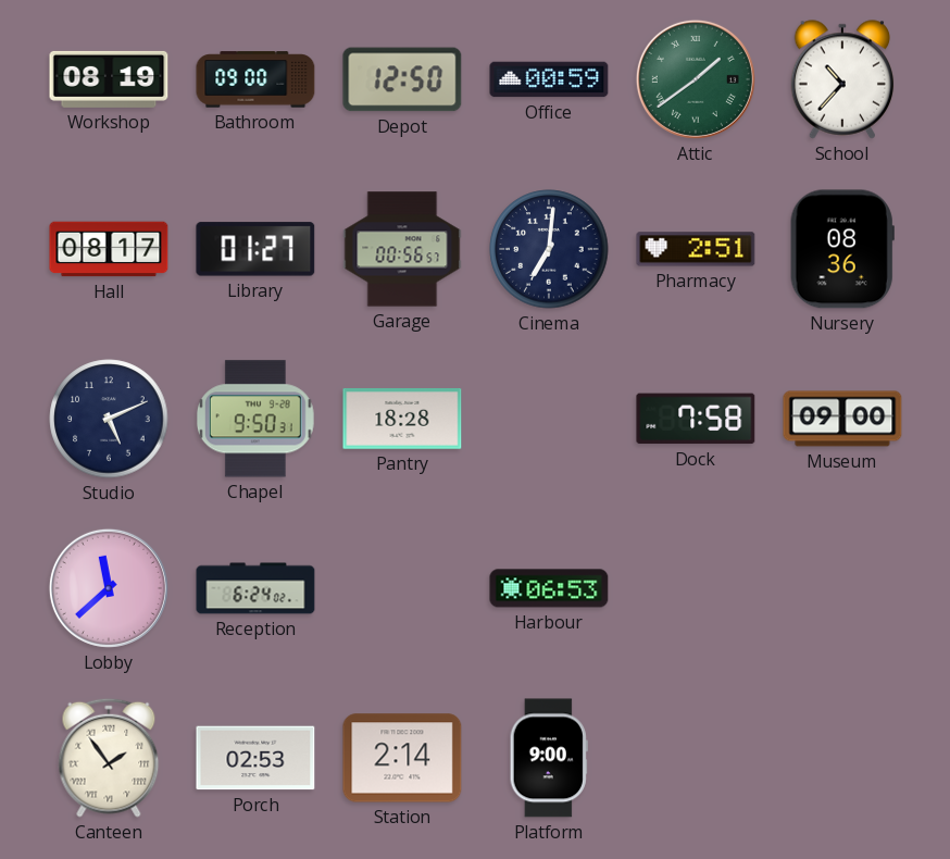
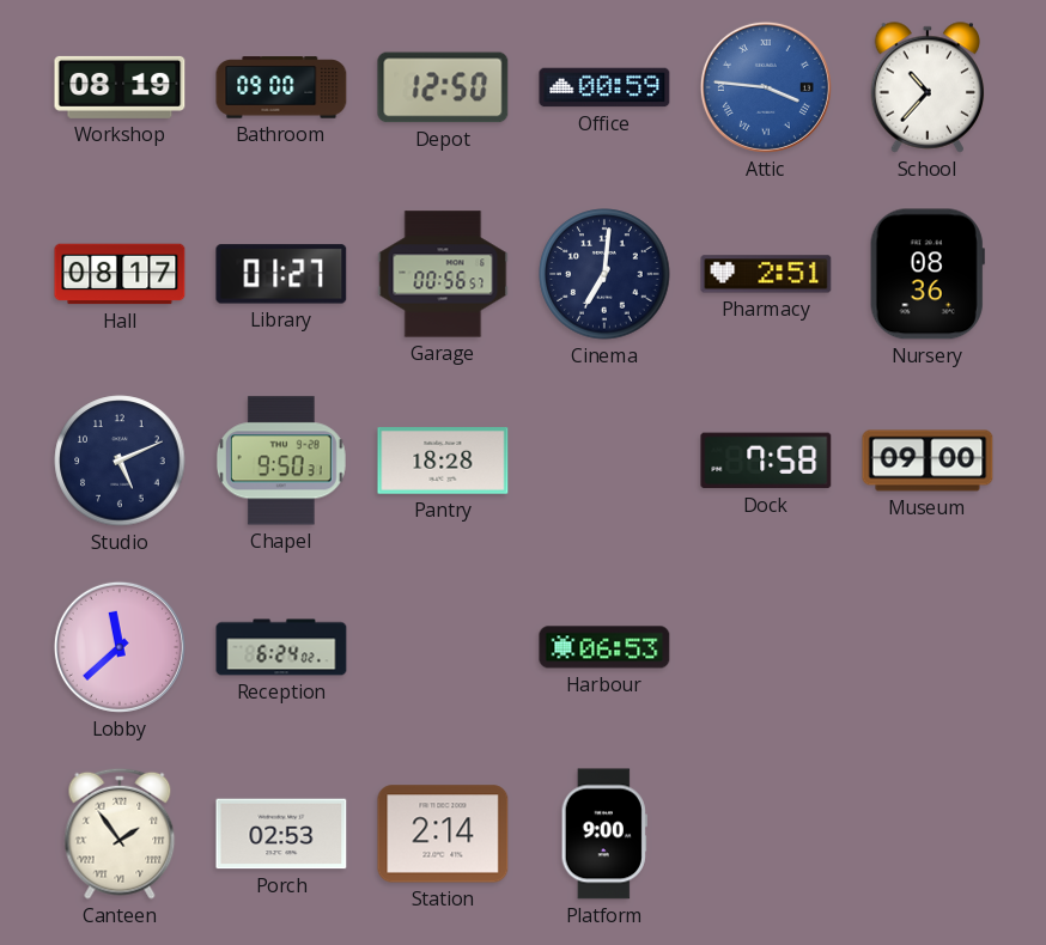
Attic: 1:39 -> 3:46
Attic dial: green -> blue
